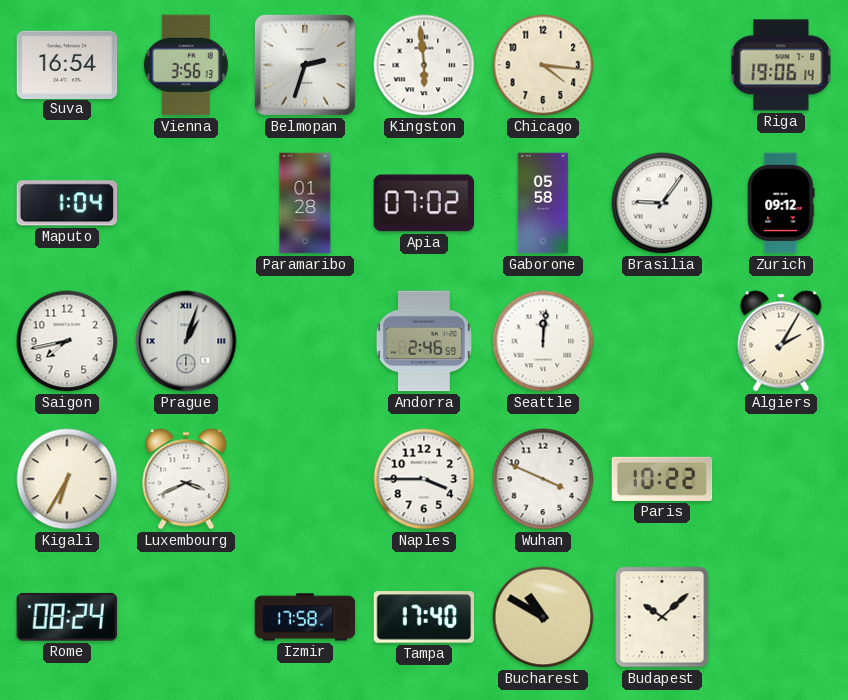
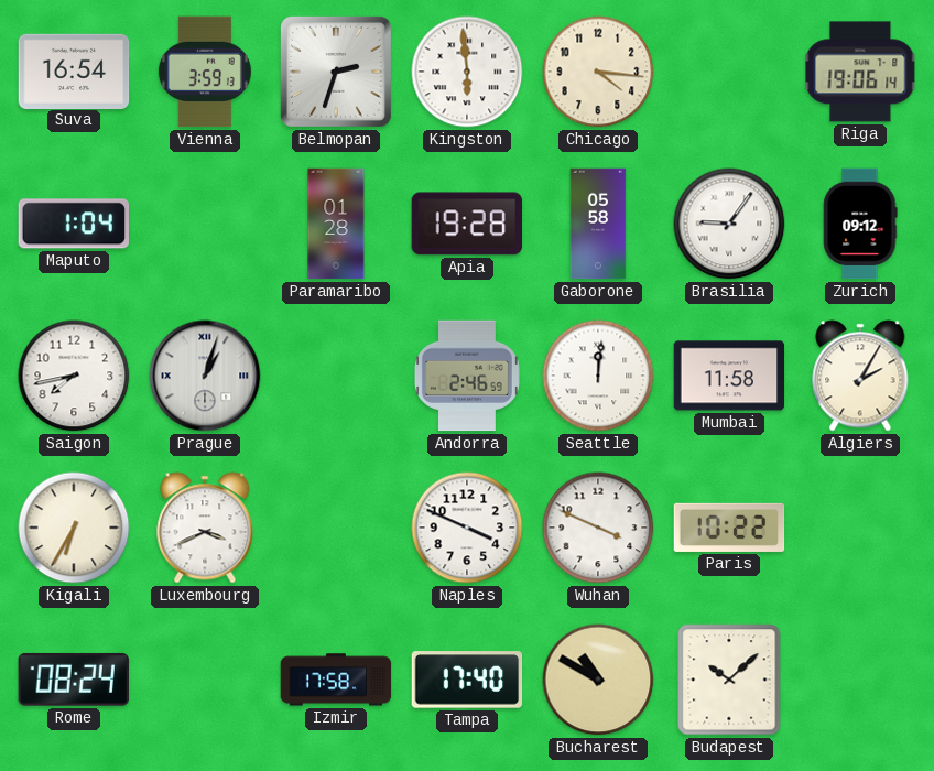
Vienna: 3:56 -> 3:59
Apia: 07:02 -> 19:28
Mumbai: none -> 11:58
Naples: 3:45 -> 3:49
